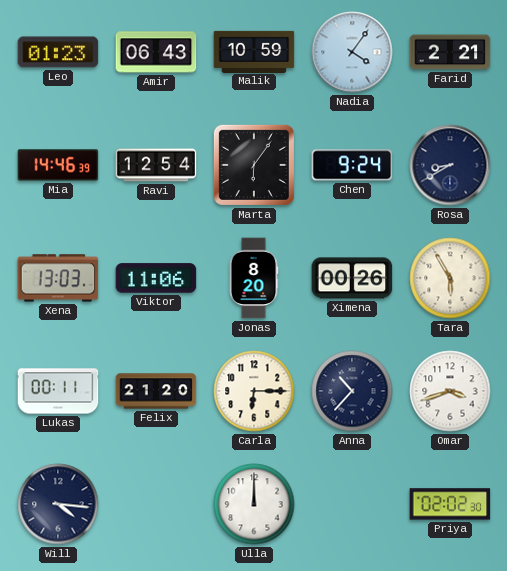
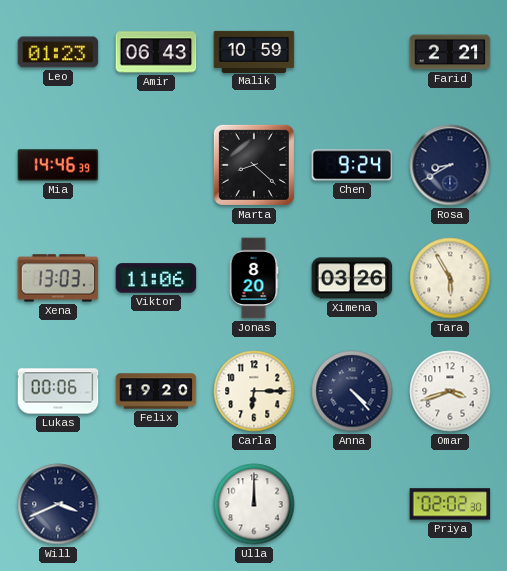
Nadia: 4:06 -> none
Ravi: 12:54 -> none
Marta: 6:06 -> 8:22
Ximena: 00:26 -> 03:26
Lukas: 00:11 -> 00:06
Felix: 21:20 -> 19:20
Anna: 10:37 -> 4:23
Will: 4:16 -> 3:41
